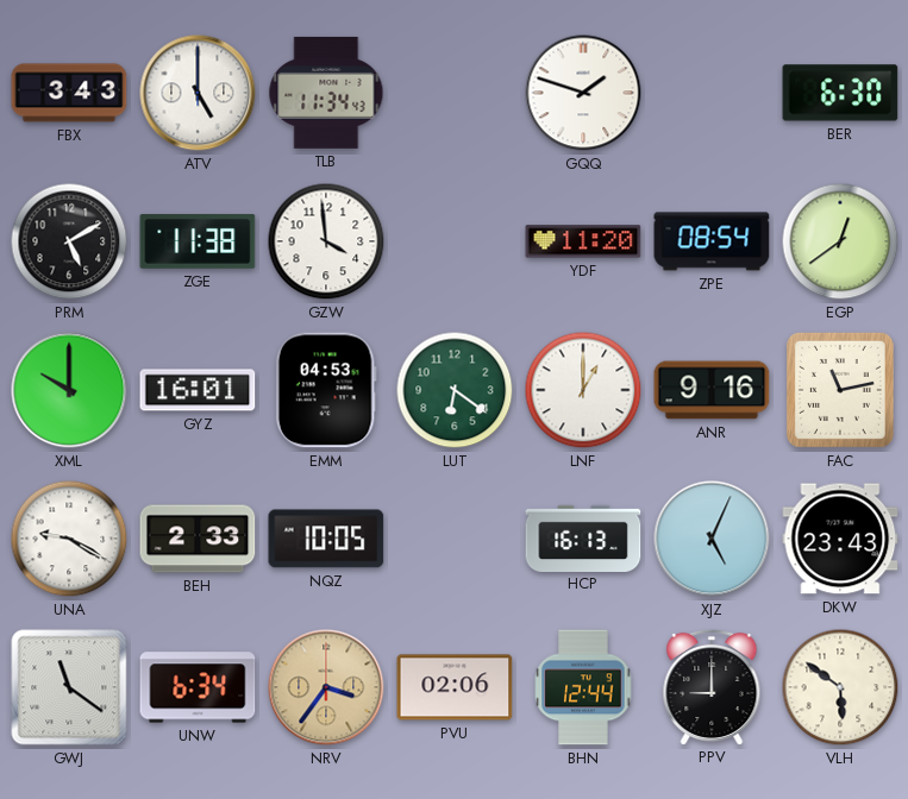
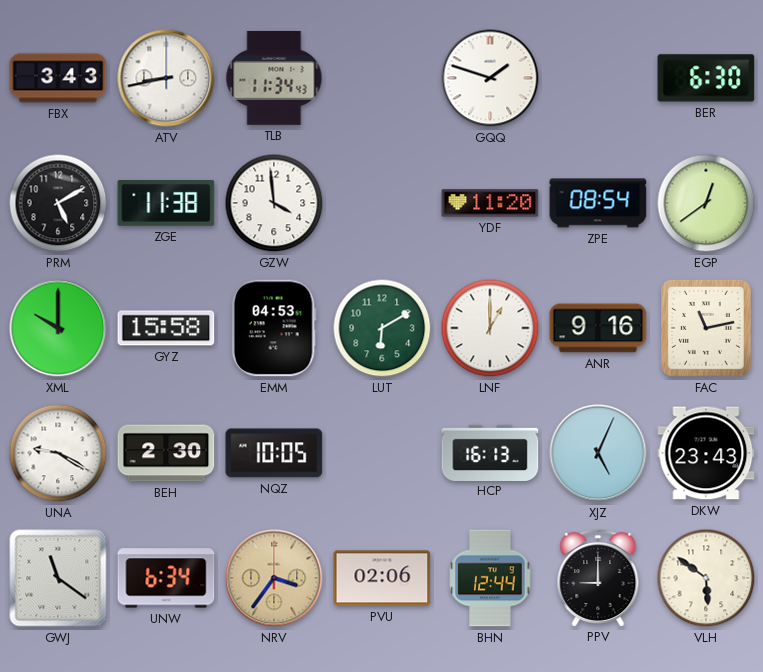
ATV: 5:00 -> 8:43
GYZ: 16:01 -> 15:58
LUT: 6:21 -> 6:10
BEH: 2:33 -> 2:30
